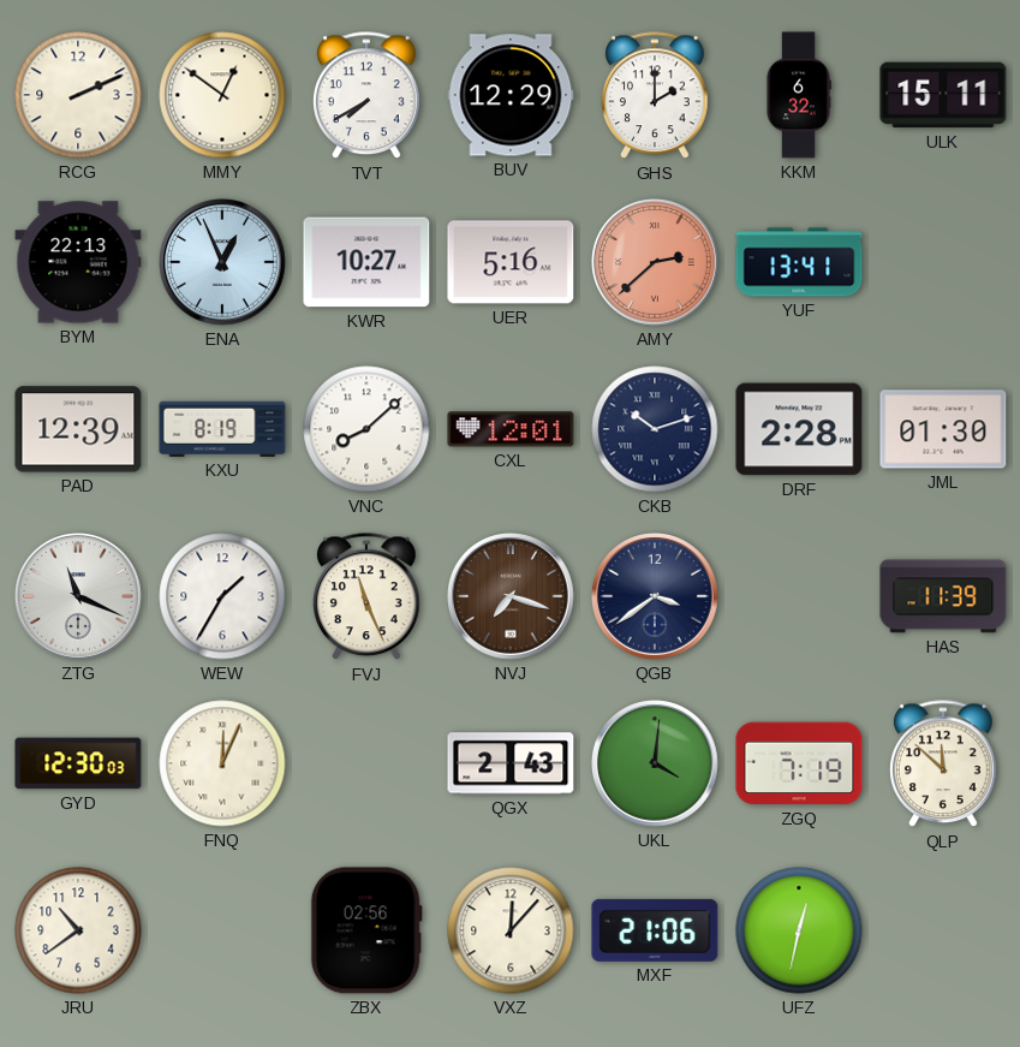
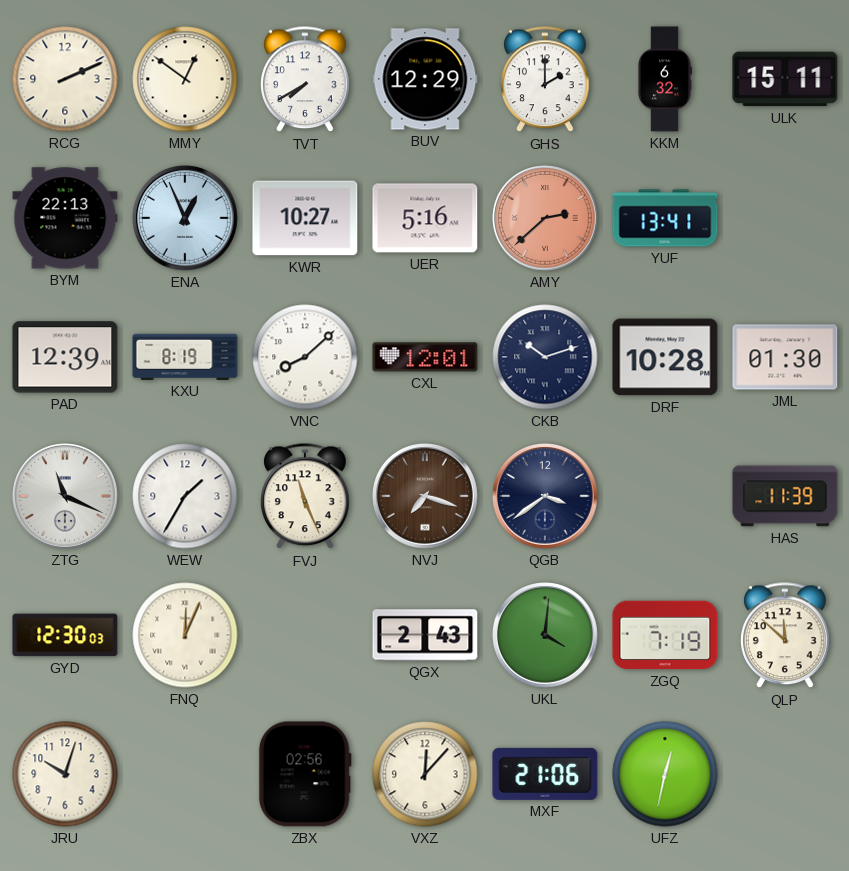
DRF: 2:28 -> 10:28
JRU: 10:39 -> 10:03
